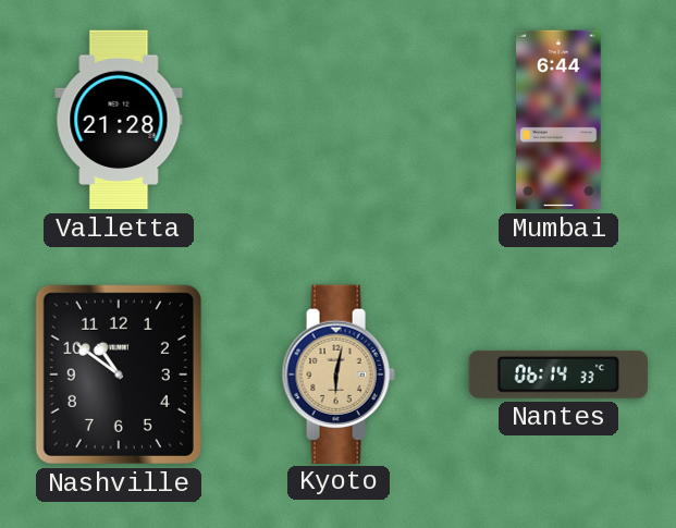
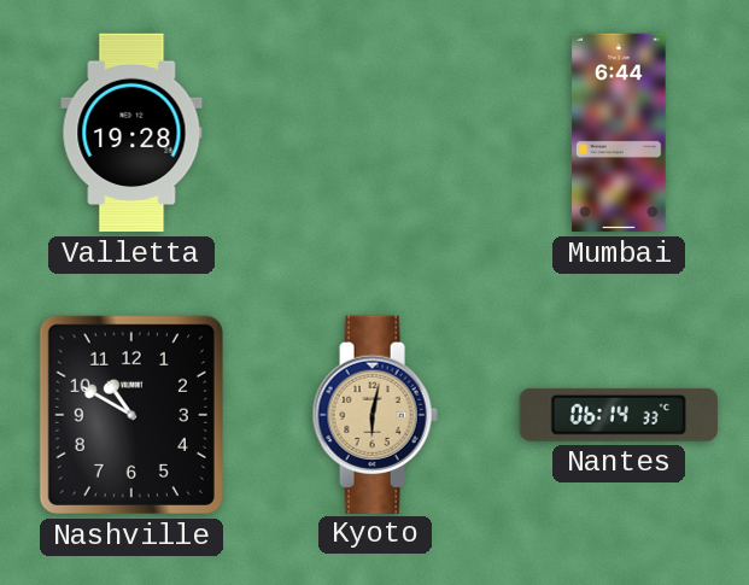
Valletta: 21:28 -> 19:28
Nashville: 10:51 -> 10:50
